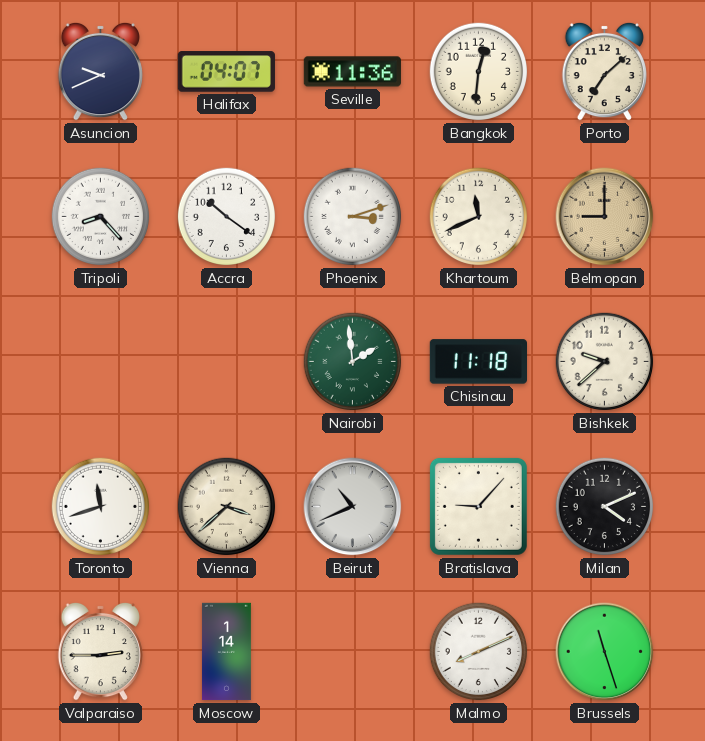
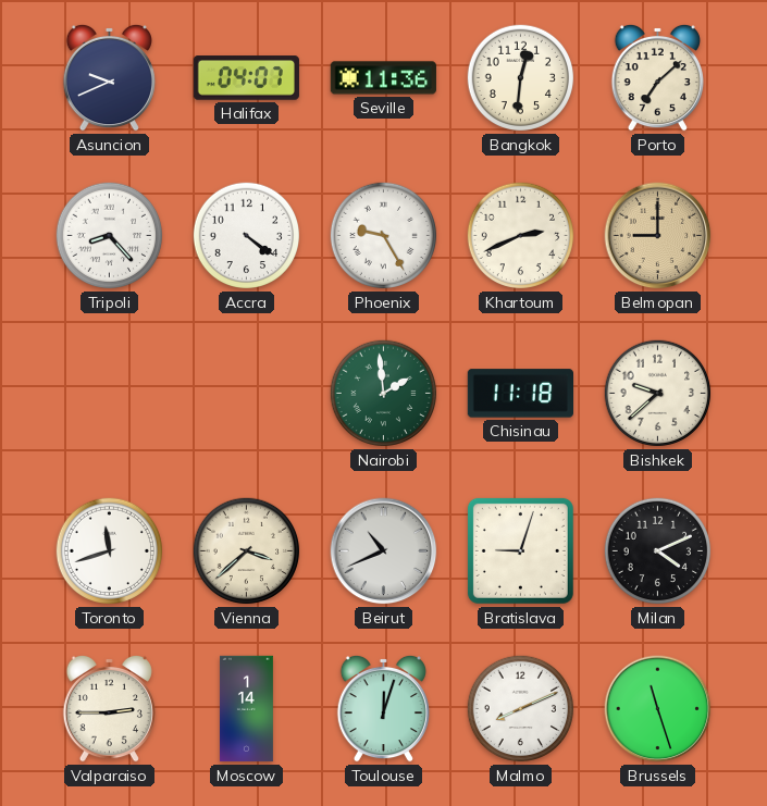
Accra: 10:21 -> 4:21
Phoenix: 3:12 -> 9:25
Khartoum: 11:41 -> 2:41
Bratislava: 9:07 -> 9:03
Toulouse: none -> 12:03
